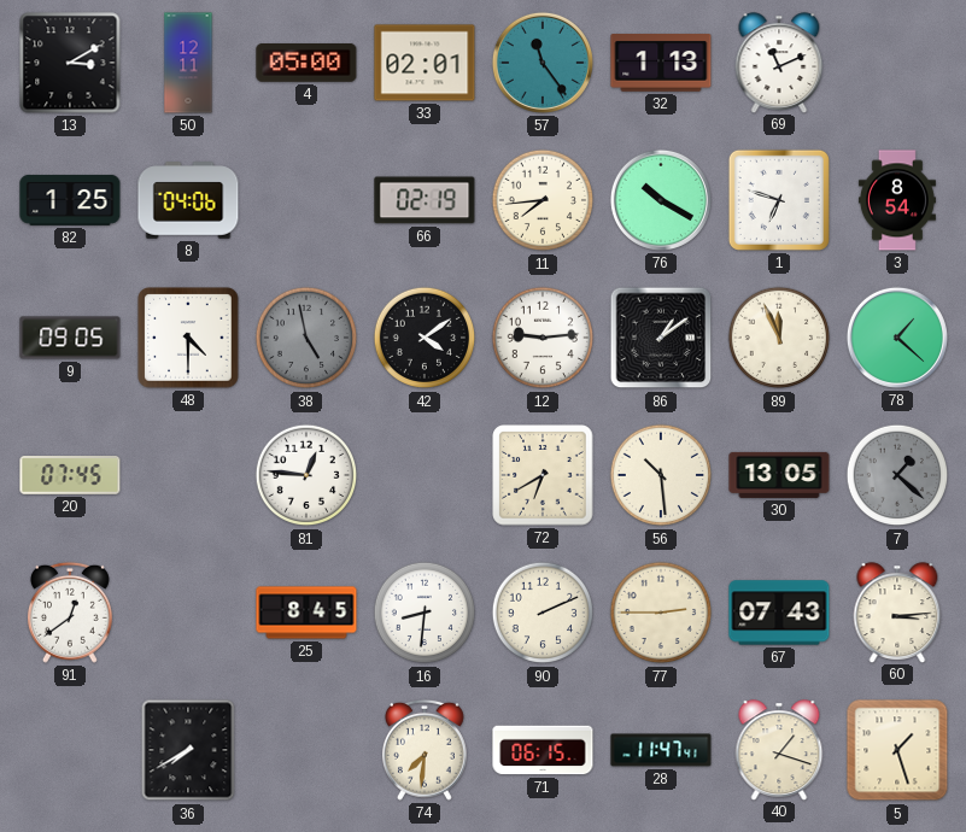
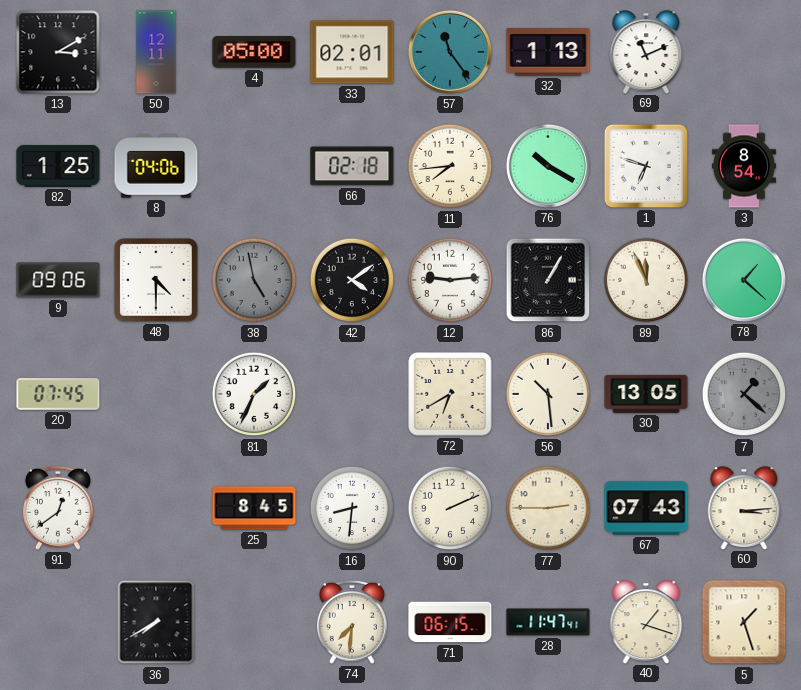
66: 02:19 -> 02:18
9: 09:05 -> 09:06
86: 1:09 -> 1:05
81: 12:46 -> 1:34
